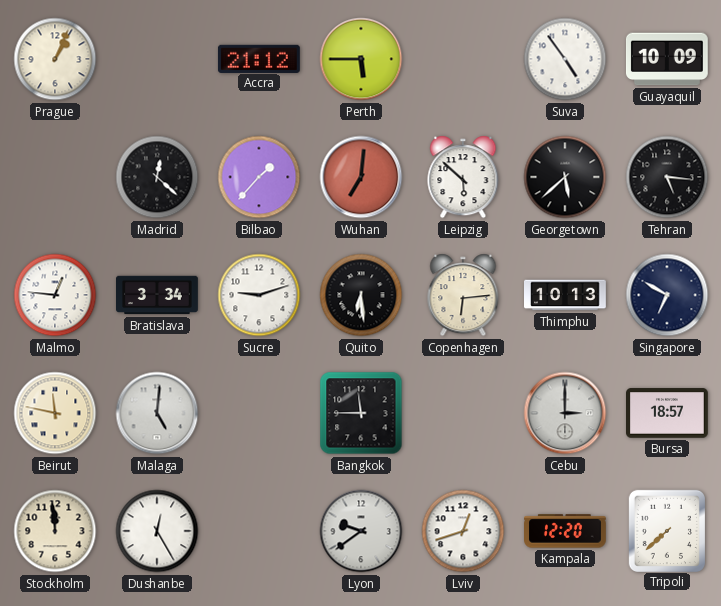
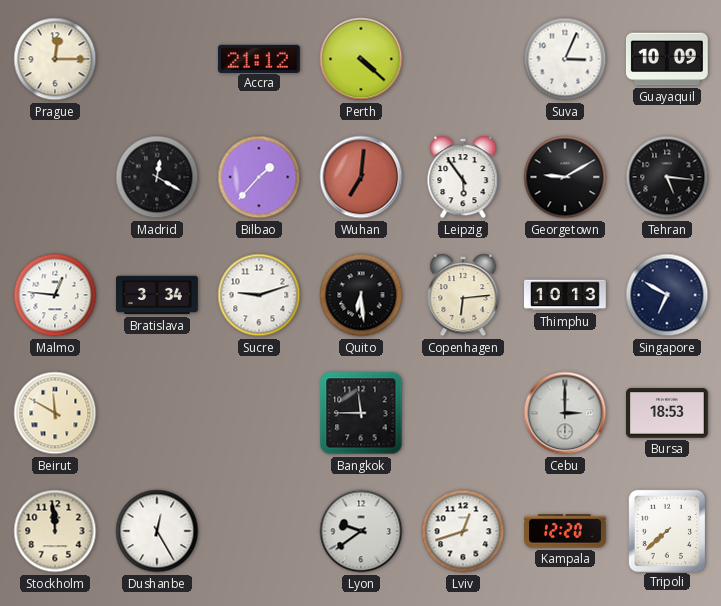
Prague: 1:04 -> 12:15
Perth: 5:45 -> 4:22
Suva: 4:54 -> 3:04
Madrid: 12:22 -> 12:20
Leipzig: 5:52 -> 5:54
Georgetown: 5:38 -> 9:10
Beirut: 11:47 -> 11:50
Malaga: 5:01 -> none
Bursa: 18:57 -> 18:53
